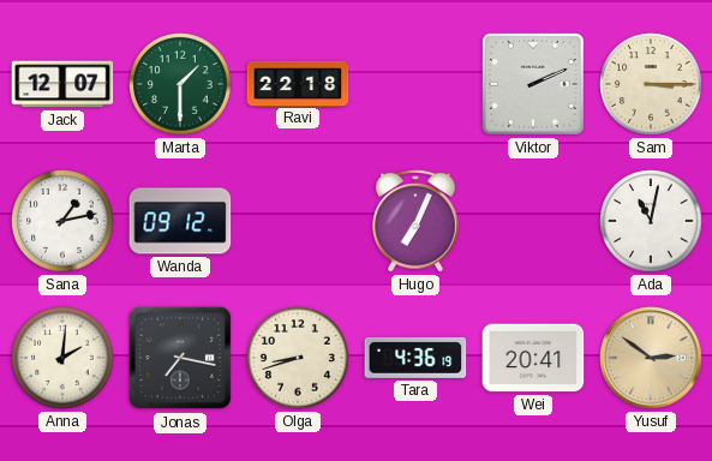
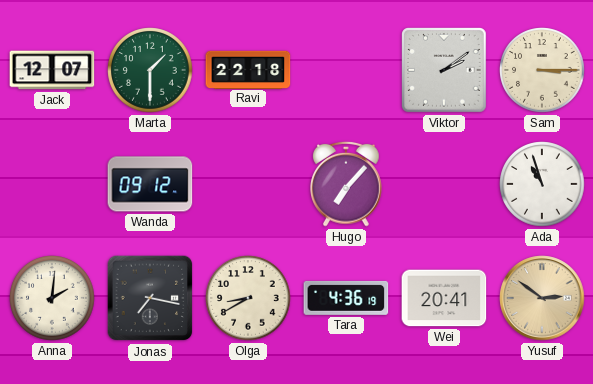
Viktor: 2:11 -> 2:09
Sana: 1:13 -> none
Hugo: 7:04 -> 7:07
Ada: 11:02 -> 10:57
Olga: 8:42 -> 8:40
